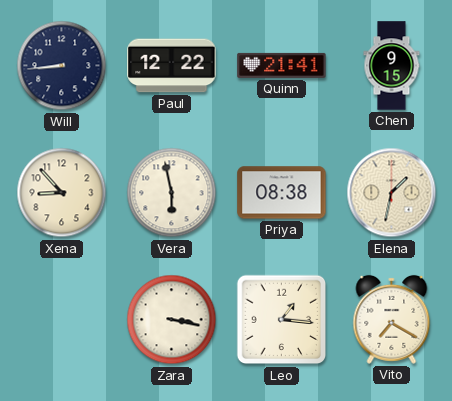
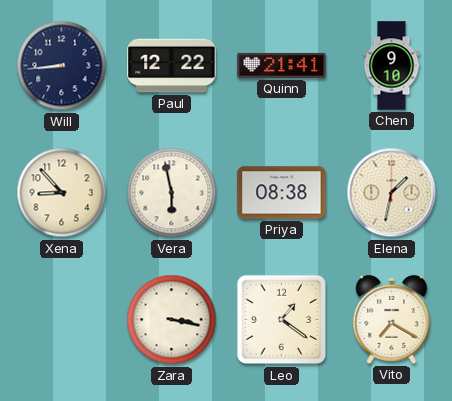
Chen: 9:15 -> 9:10
Leo: 1:16 -> 1:21
